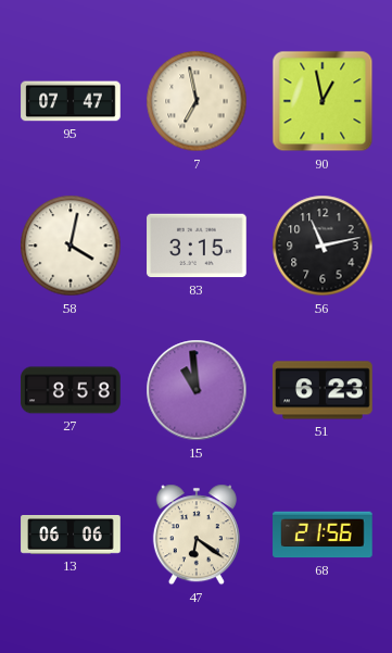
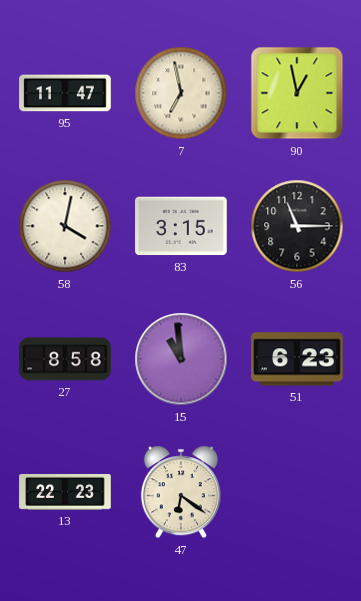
95: 07:47 -> 11:47
56: 11:13 -> 11:15
13: 06:06 -> 22:23
68: 21:56 -> none
